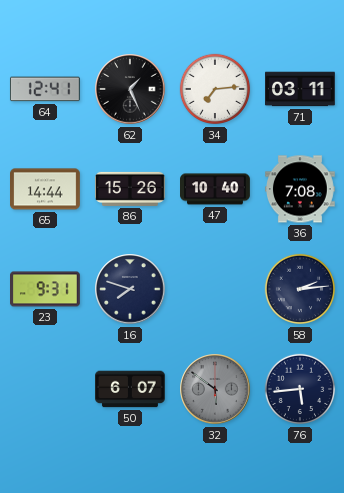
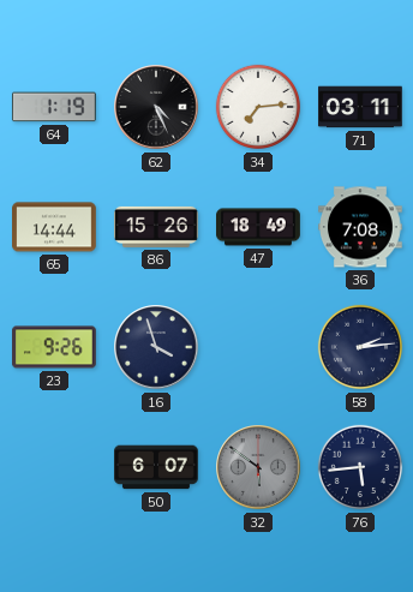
64: 12:41 -> 1:19
62: 1:26 -> 4:26
47: 10:40 -> 18:49
23: 9:31 -> 9:26
16: 7:48 -> 3:57
